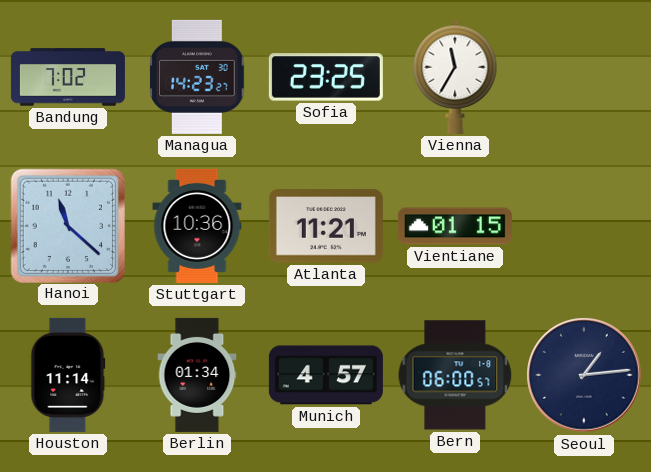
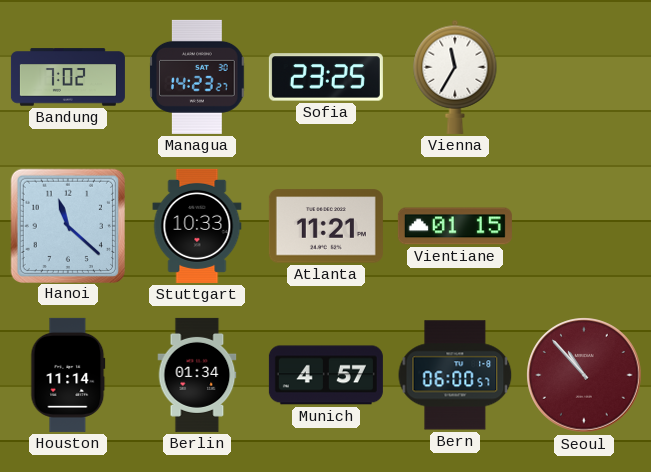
Stuttgart: 10:36 -> 10:33
Seoul: 1:14 -> 10:53
Seoul dial: navy -> burgundy
